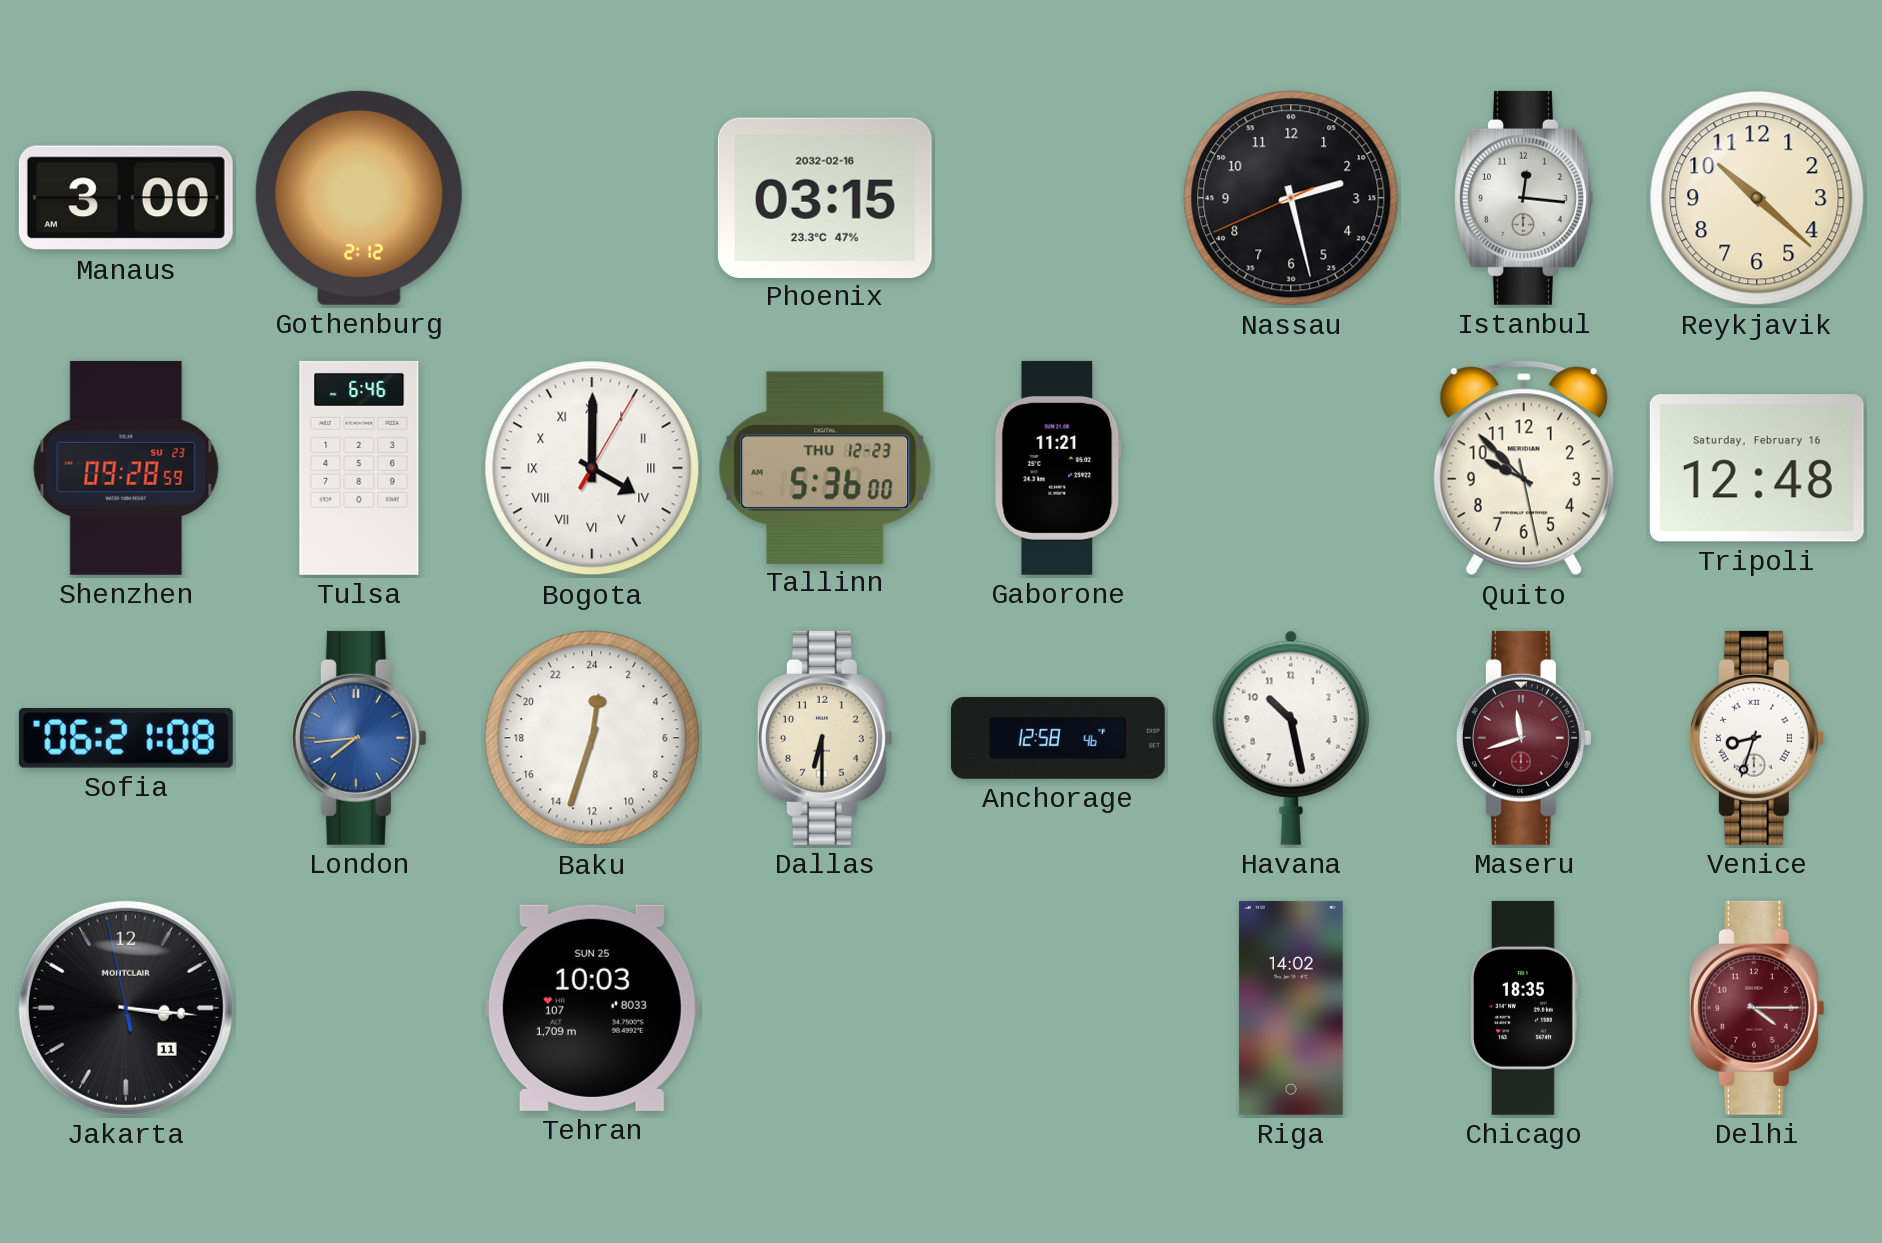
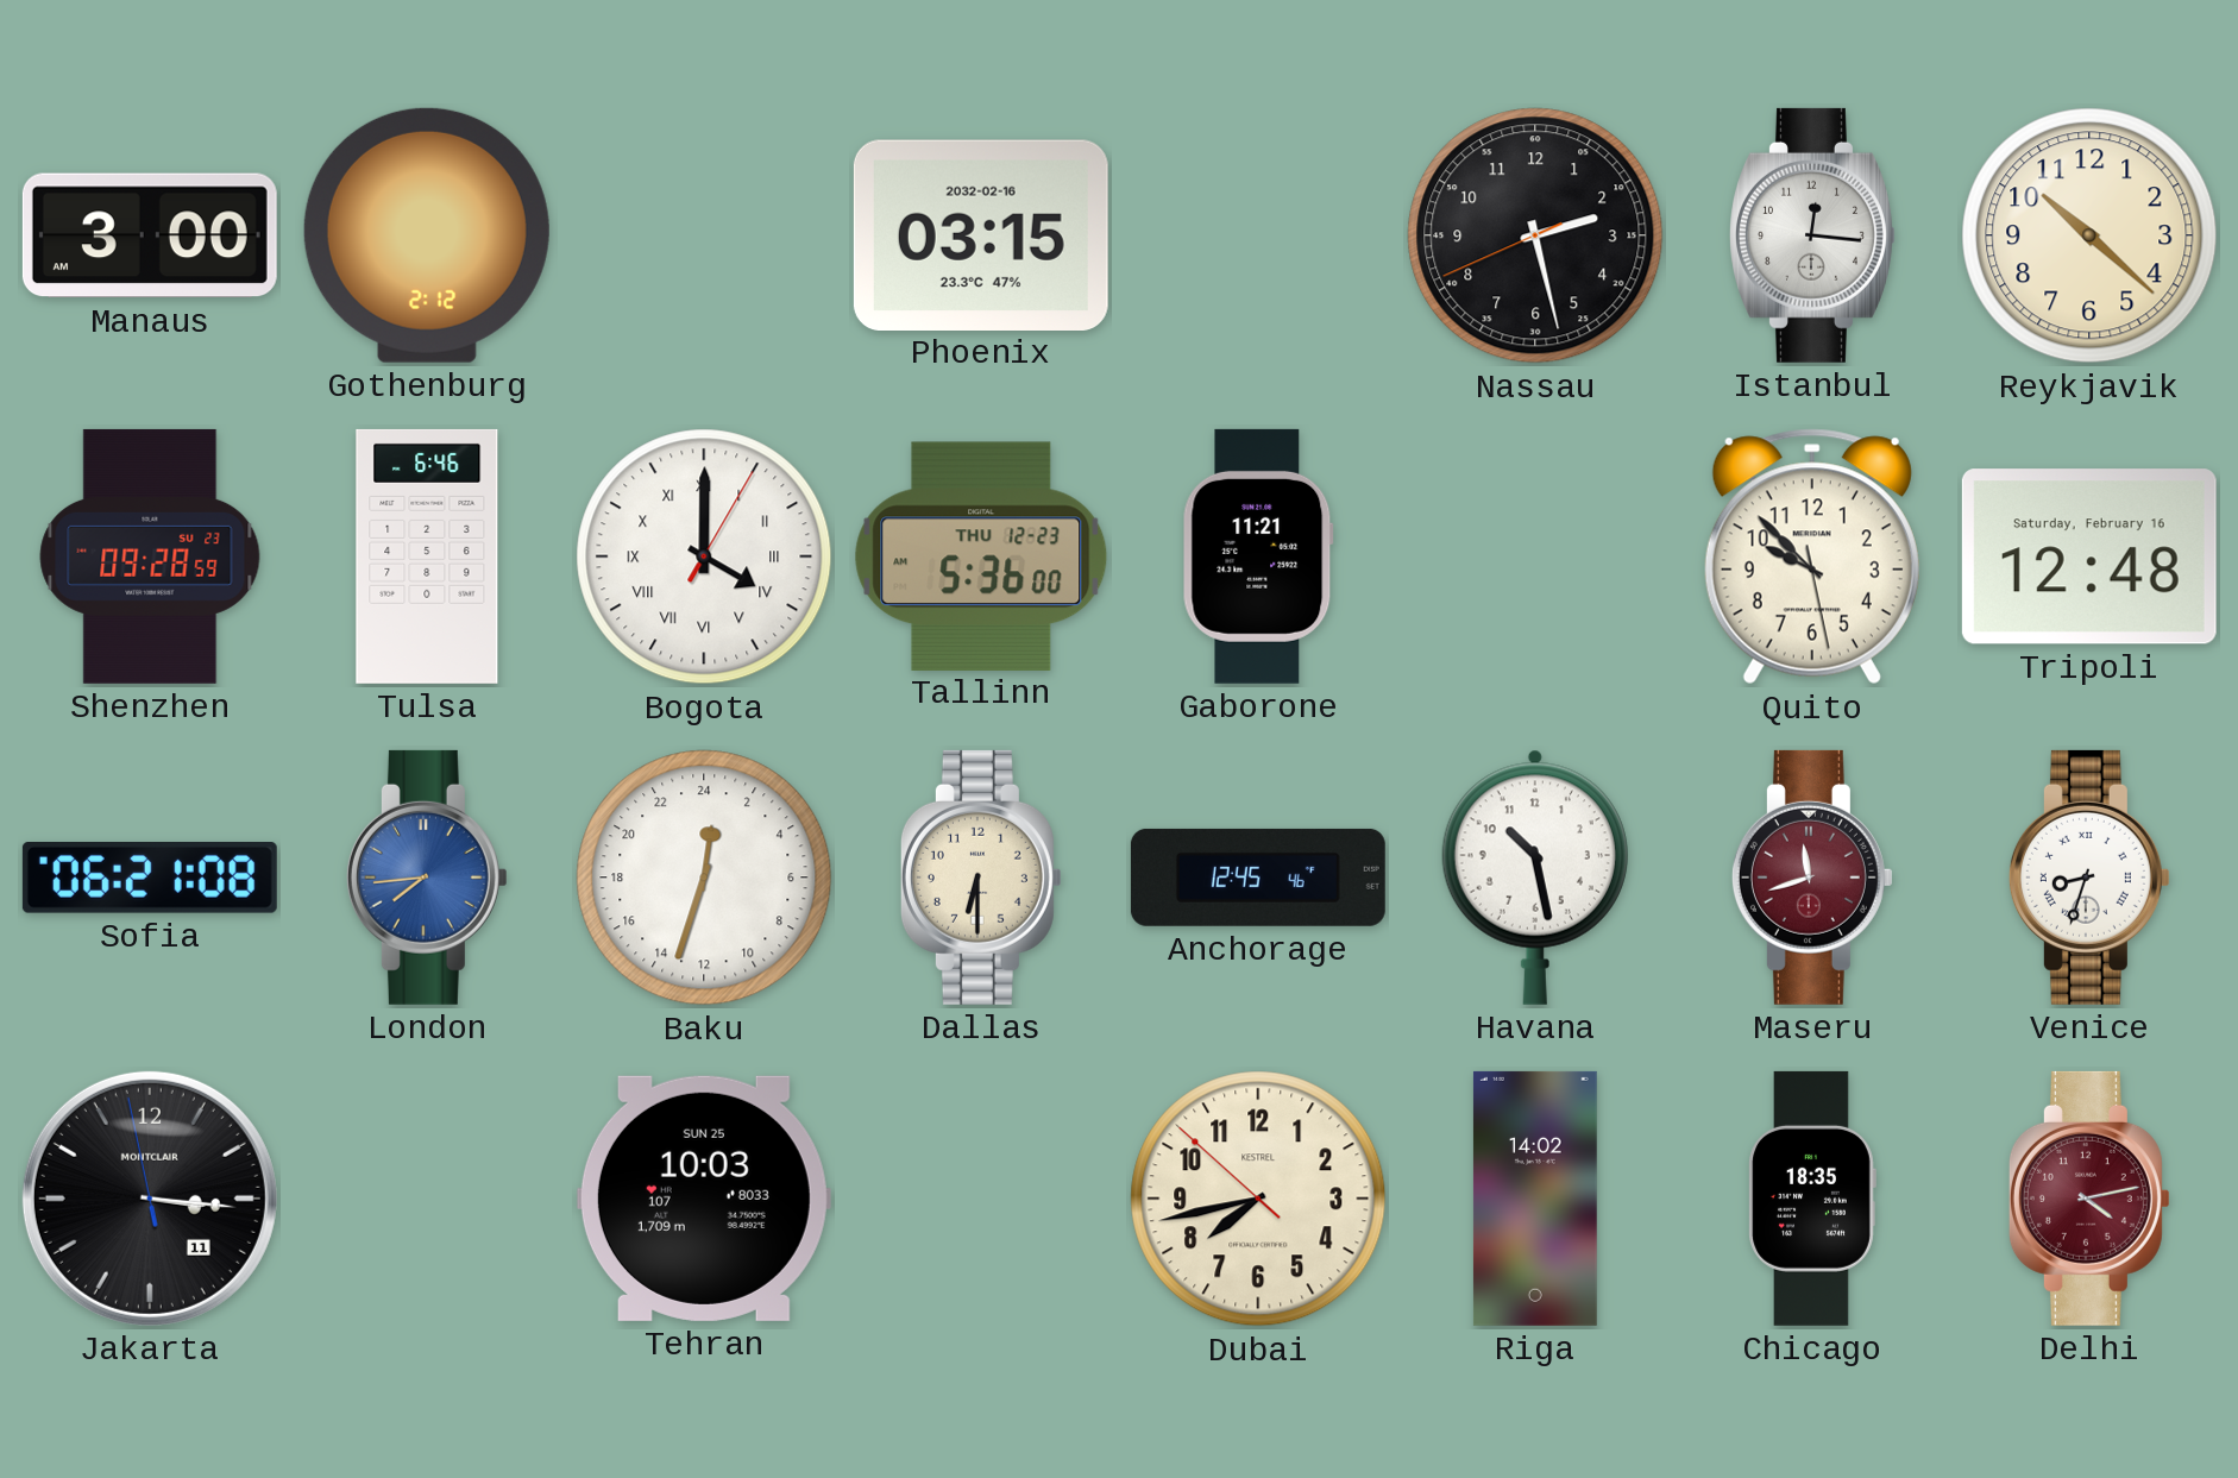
Anchorage: 12:58 -> 12:45
Dubai: none -> 7:42
Delhi: 4:15 -> 4:13
